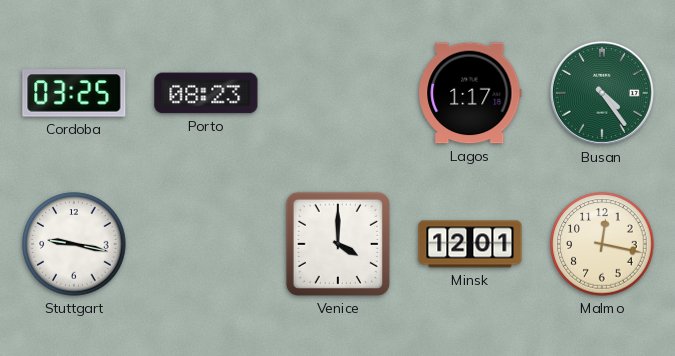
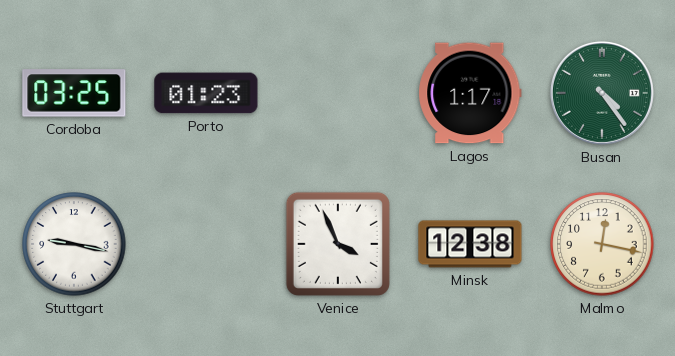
Porto: 08:23 -> 01:23
Venice: 4:00 -> 3:56
Minsk: 12:01 -> 12:38
